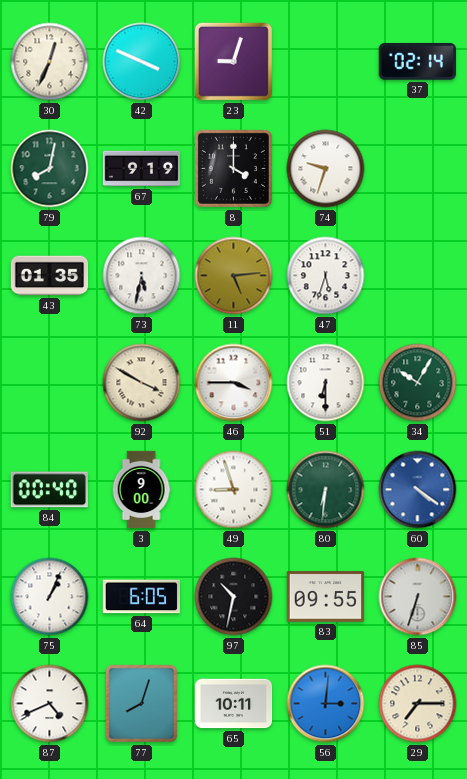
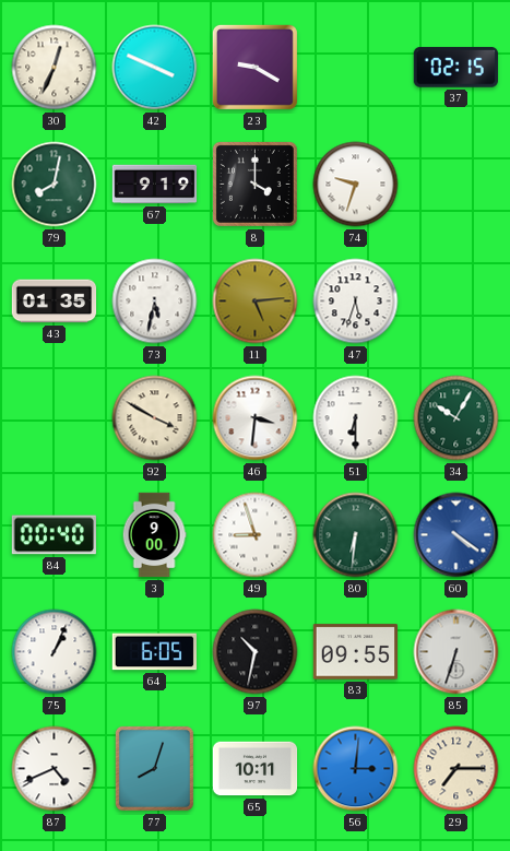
23: 9:03 -> 9:20
37: 02:14 -> 02:15
46: 3:45 -> 3:31
